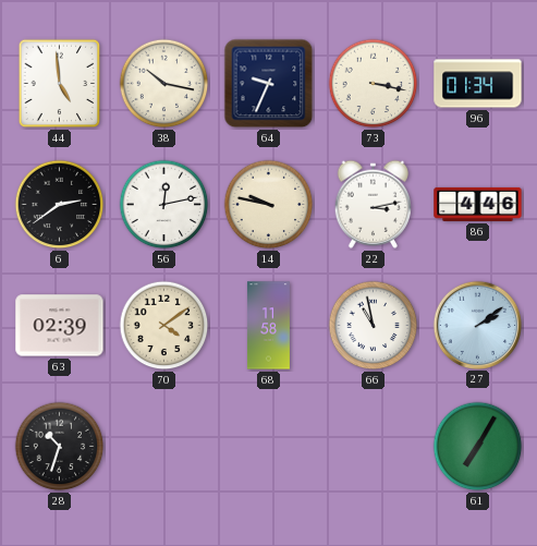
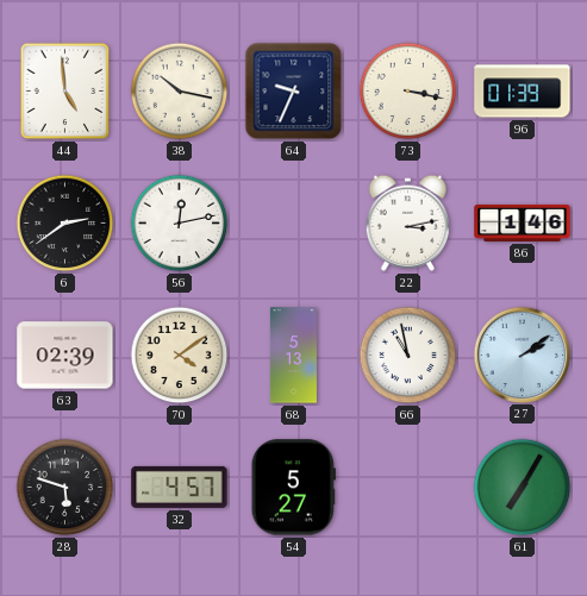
96: 01:34 -> 01:39
14: 9:47 -> none
86: 4:46 -> 1:46
68: 11:58 -> 5:13
28: 10:33 -> 5:48
32: none -> 4:57
54: none -> 5:27
